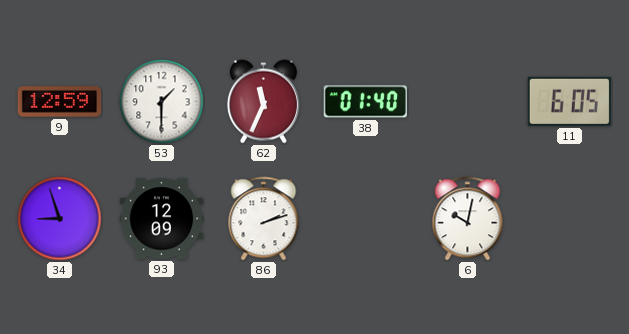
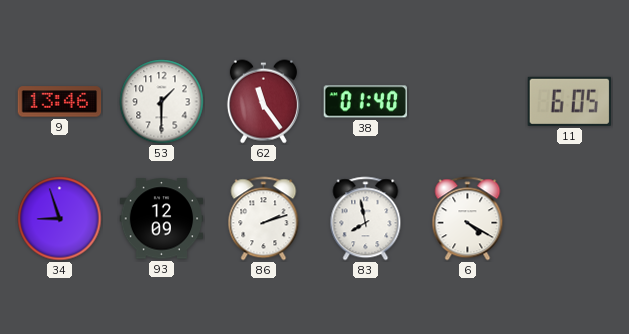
9: 12:59 -> 13:46
62: 11:34 -> 11:24
83: none -> 7:58
6: 10:02 -> 4:20
